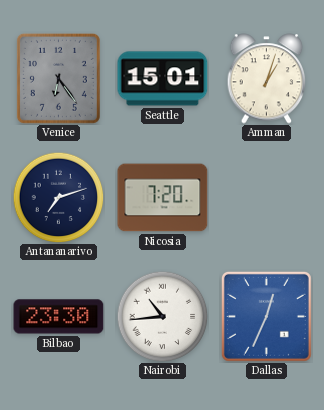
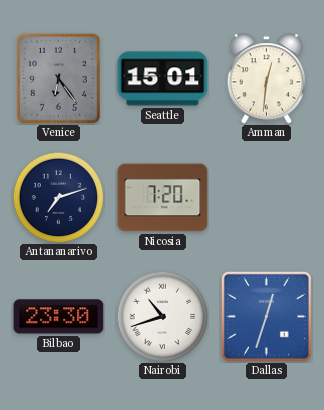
Amman: 1:03 -> 12:31
Nairobi: 10:44 -> 10:42
Dallas: 12:34 -> 12:33
